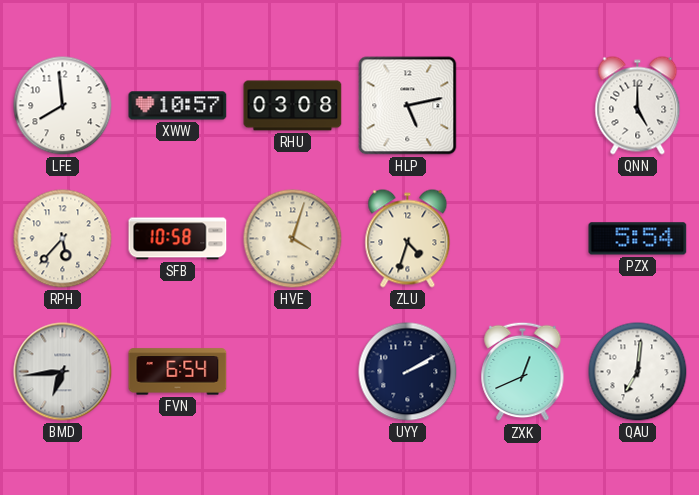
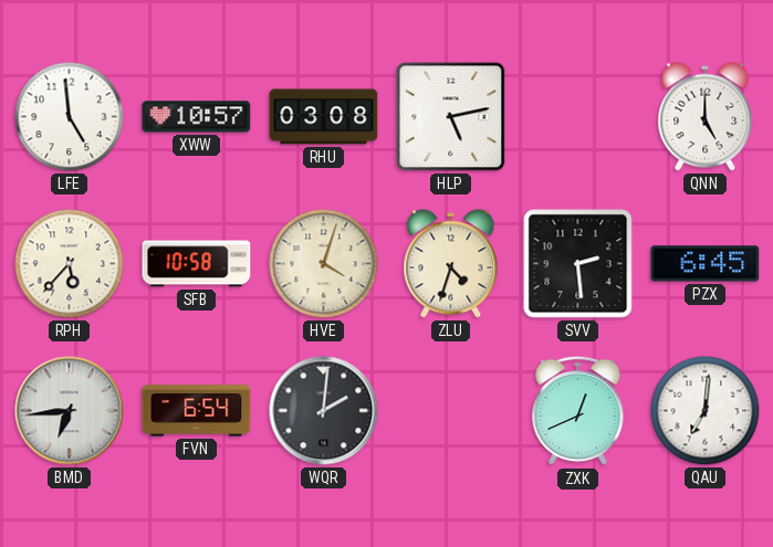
LFE: 7:59 -> 4:59
SVV: none -> 2:29
PZX: 5:54 -> 6:45
WQR: none -> 2:01
UYY: 2:10 -> none
